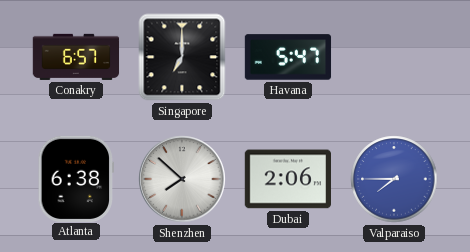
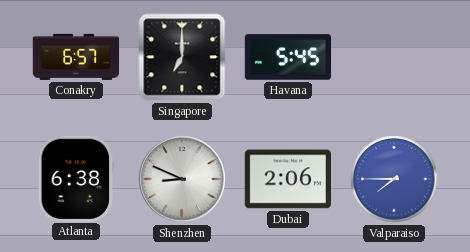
Havana: 5:47 -> 5:45
Shenzhen: 7:52 -> 8:49
